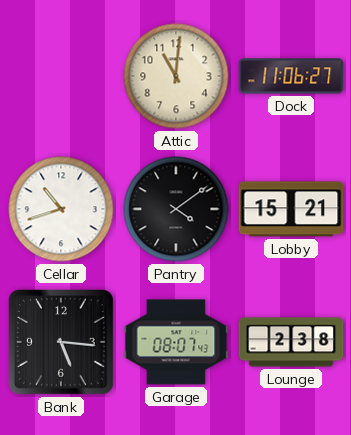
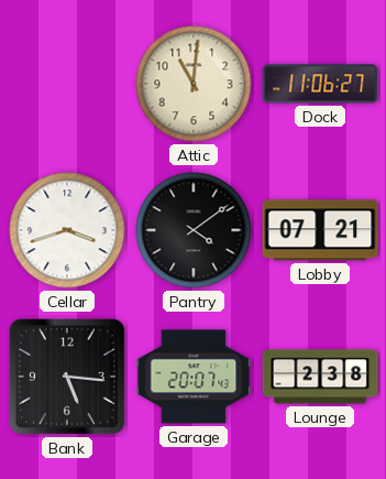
Cellar: 10:42 -> 3:42
Lobby: 15:21 -> 07:21
Garage: 08:07 -> 20:07
